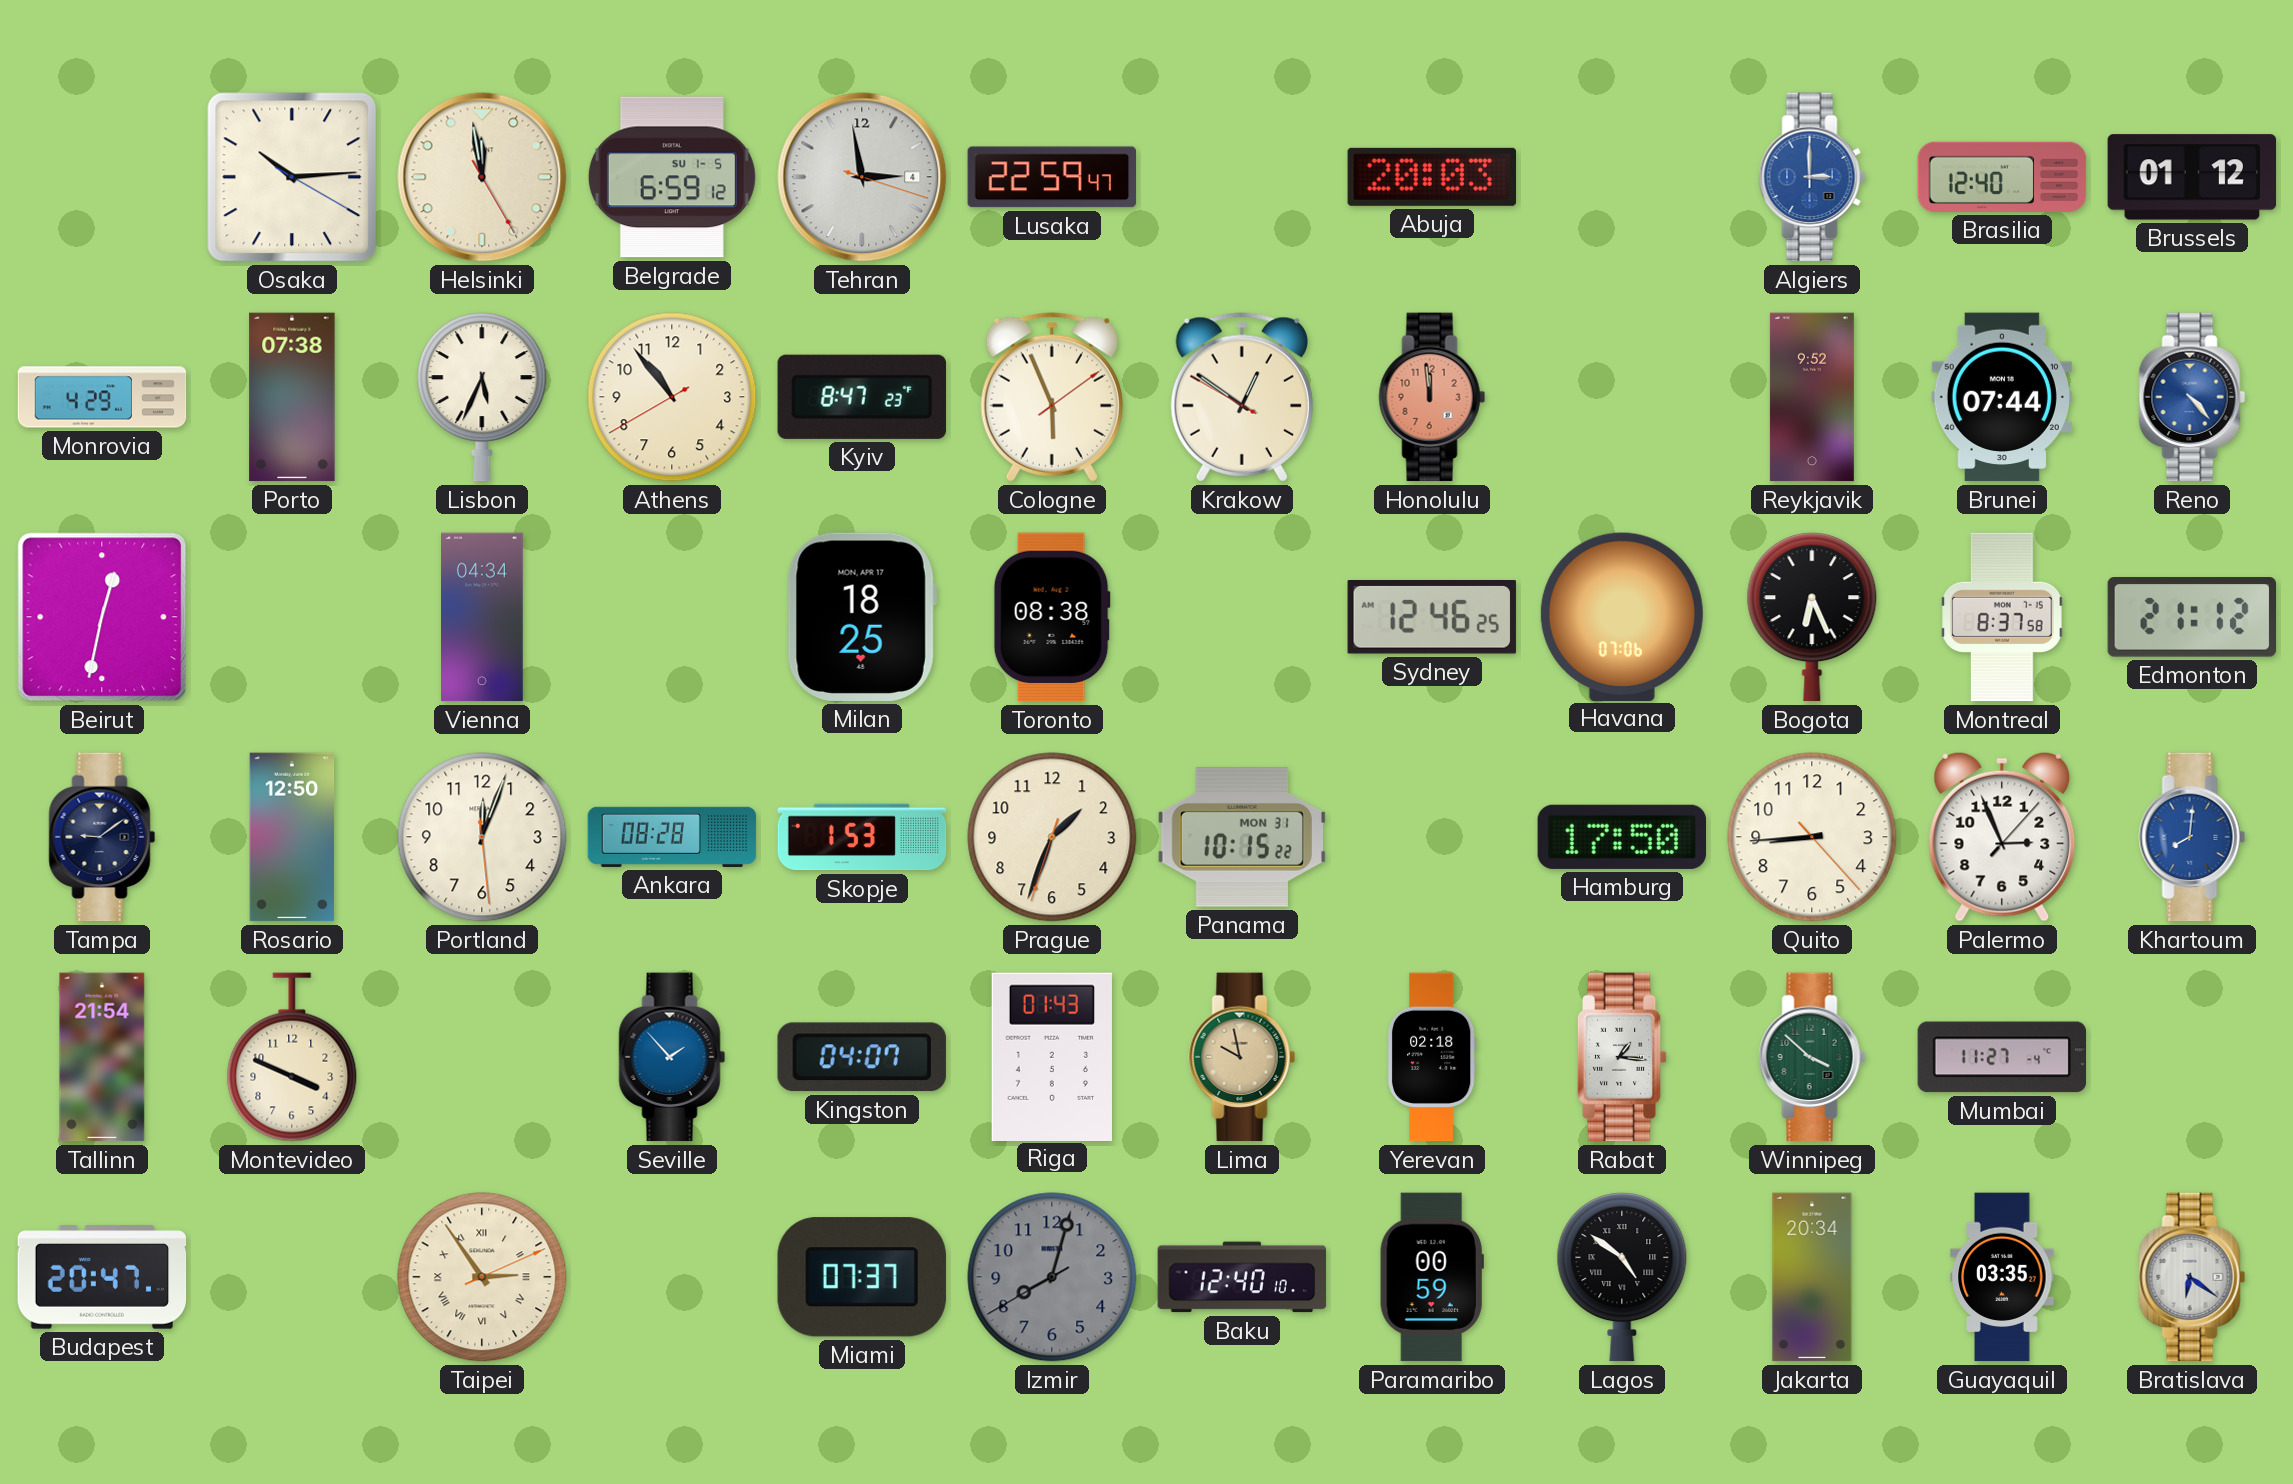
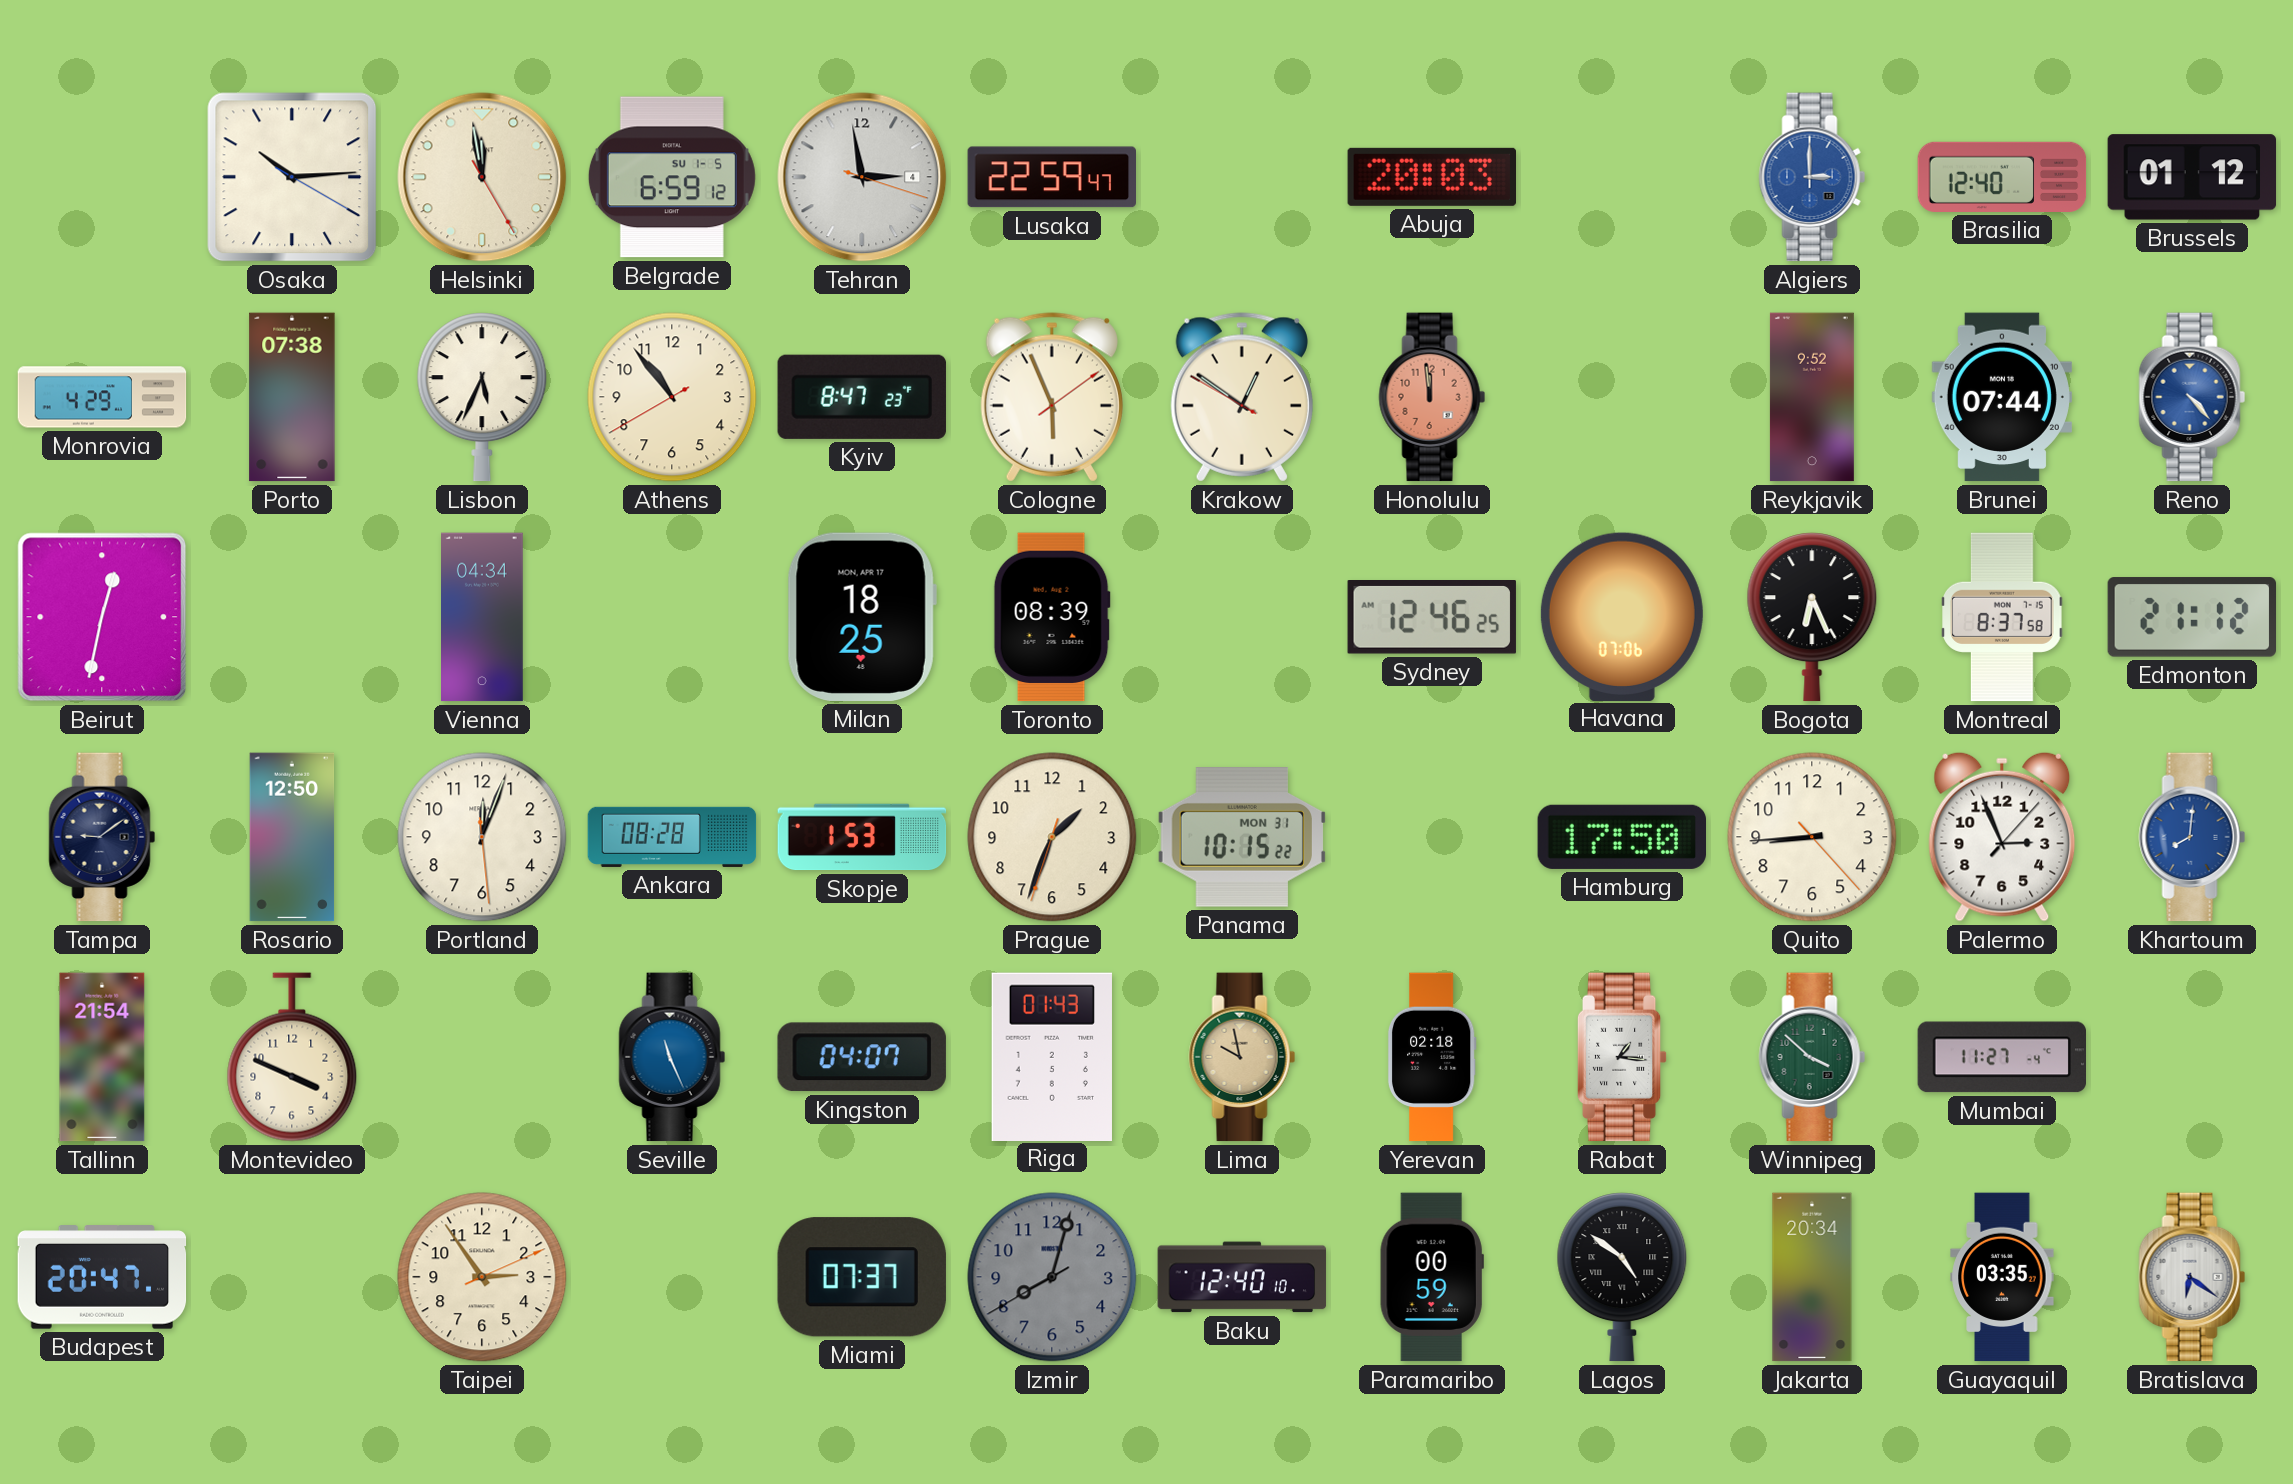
Toronto: 08:38 -> 08:39
Seville: 1:53 -> 11:26
Taipei numerals: Roman -> Arabic
